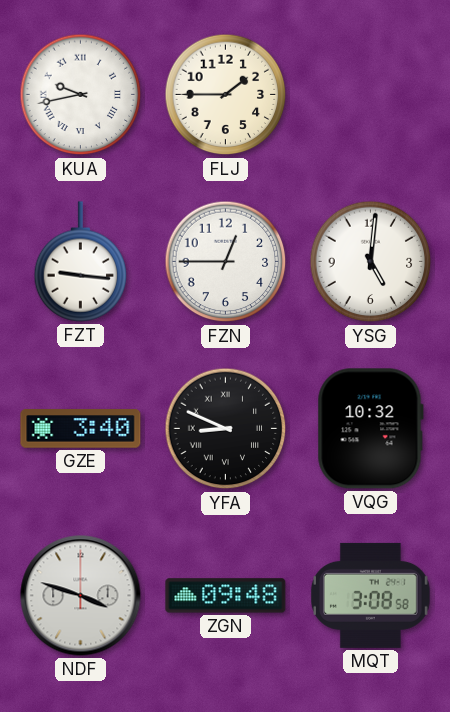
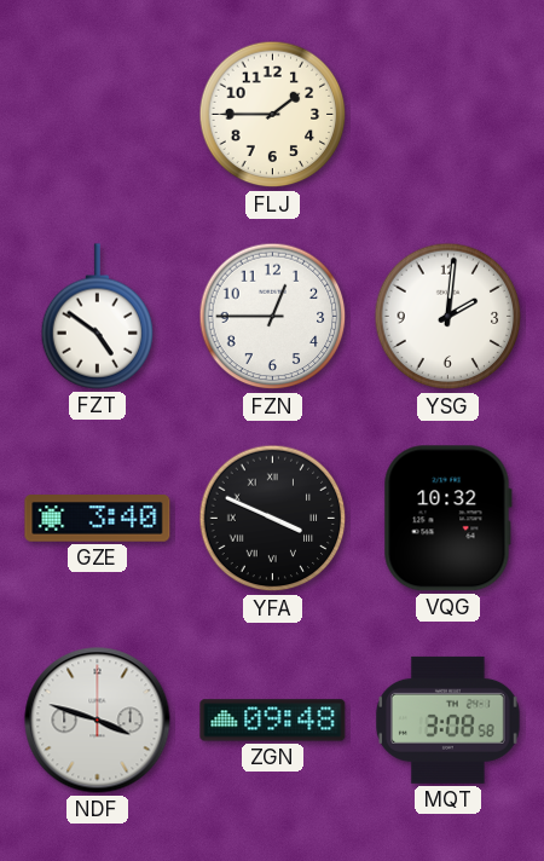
KUA: 9:43 -> none
FZT: 9:16 -> 4:51
YSG: 5:01 -> 2:01
YFA: 8:49 -> 3:49
